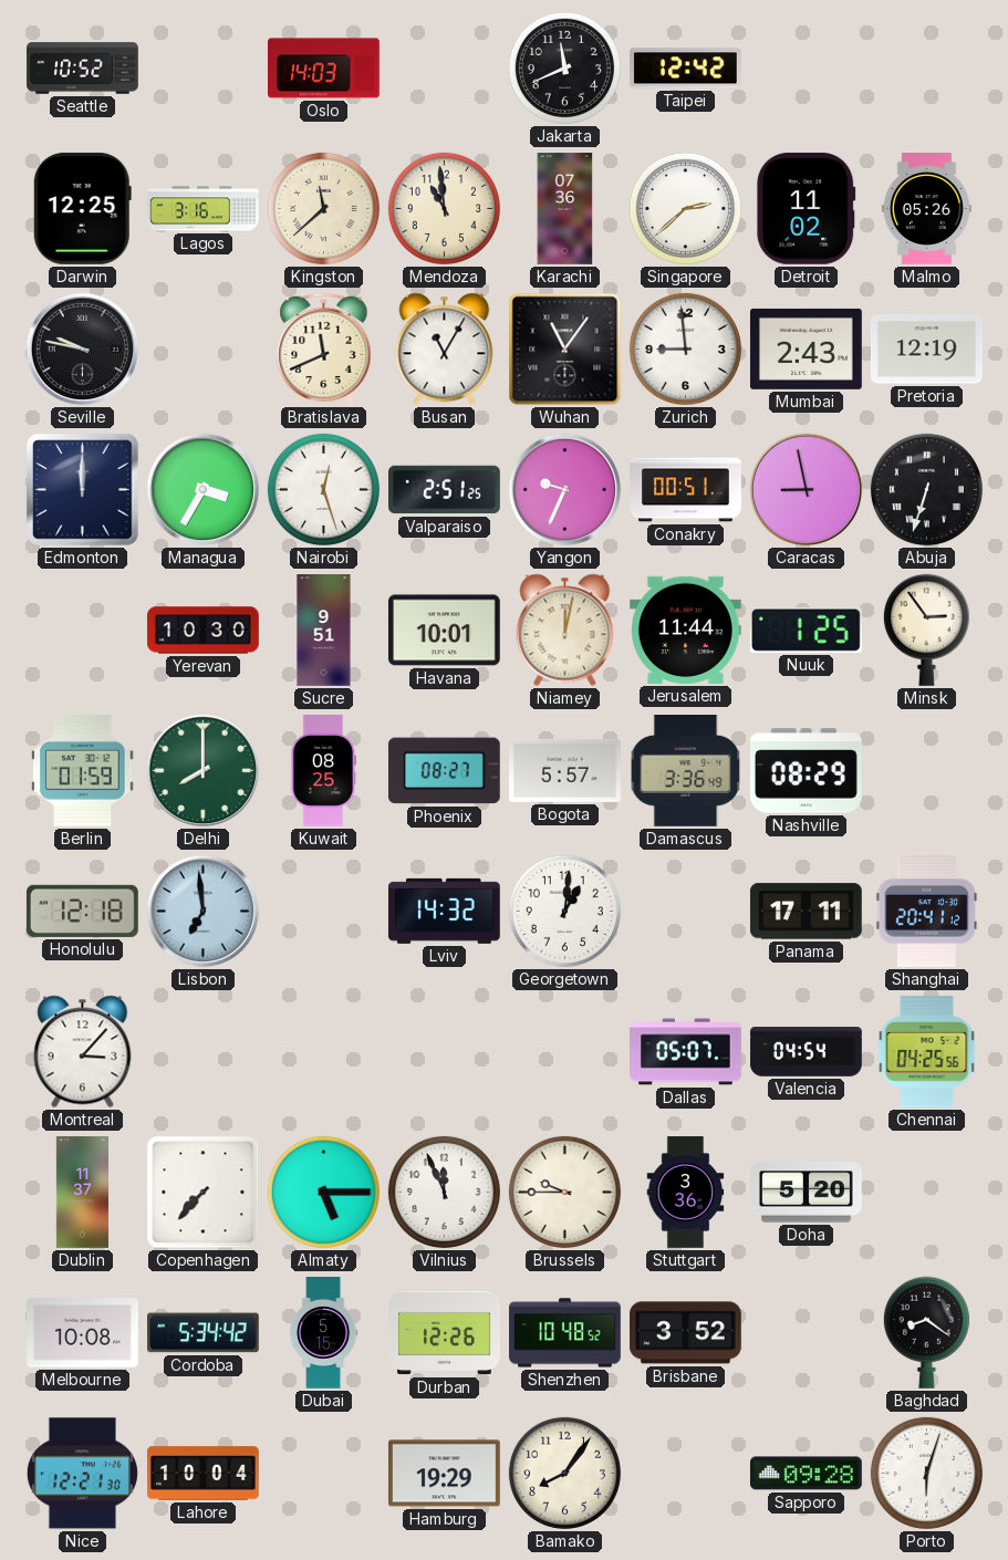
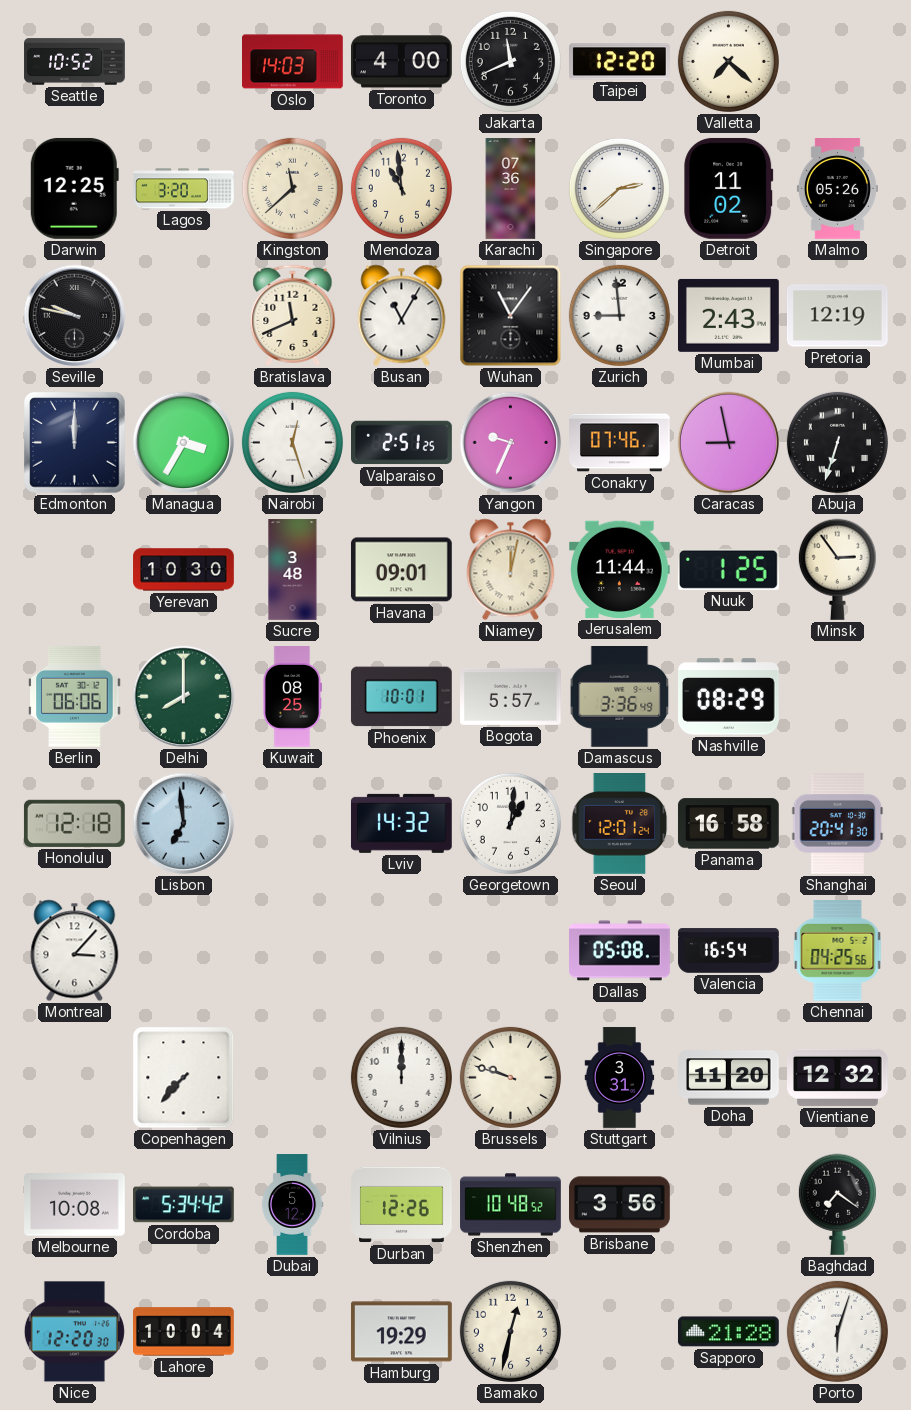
Toronto: none -> 4:00
Taipei: 12:42 -> 12:20
Valletta: none -> 7:22
Lagos: 3:16 -> 3:20
Conakry: 00:51 -> 07:46
Sucre: 9:51 -> 3:48
Havana: 10:01 -> 09:01
Berlin: 01:59 -> 06:06
Phoenix: 08:27 -> 10:01
Seoul: none -> 12:01
Panama: 17:11 -> 16:58
Shanghai: 20:41:12 -> 20:41:30
Dallas: 05:07 -> 05:08
Valencia: 04:54 -> 16:54
Dublin: 11:37 -> none
Almaty: 5:15 -> none
Vilnius: 11:56 -> 12:00
Brussels: 9:45 -> 9:48
Stuttgart: 3:36 -> 3:31
Doha: 5:20 -> 11:20
Vientiane: none -> 12:32
Dubai: 5:15 -> 5:12
Brisbane: 3:52 -> 3:56
Baghdad: 8:21 -> 7:21
Nice: 12:21 -> 12:20
Bamako: 8:06 -> 12:32
Sapporo: 09:28 -> 21:28
